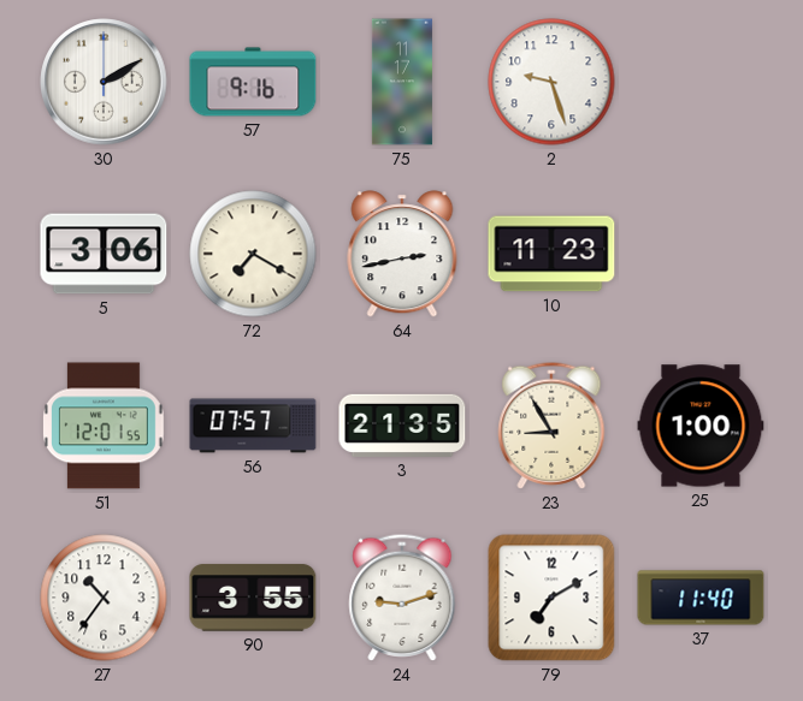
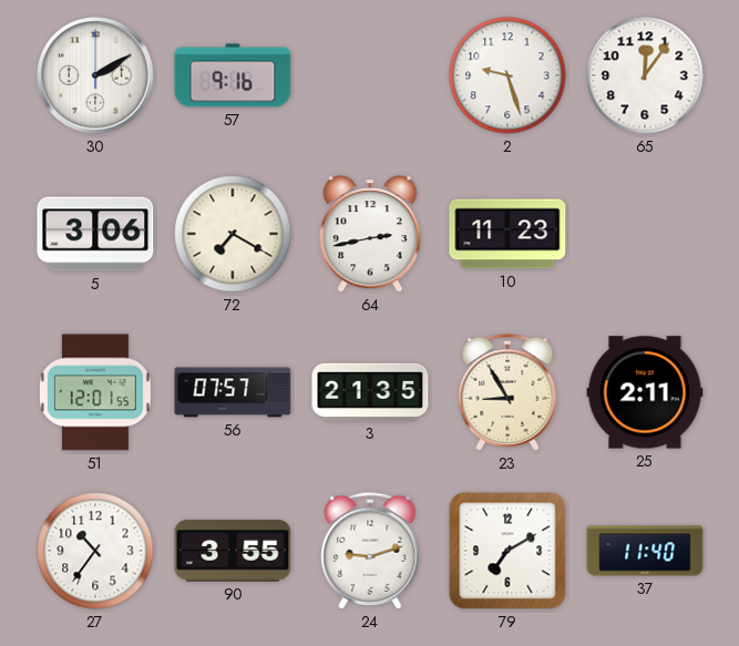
75: 11:17 -> none
65: none -> 12:06
25: 1:00 -> 2:11
